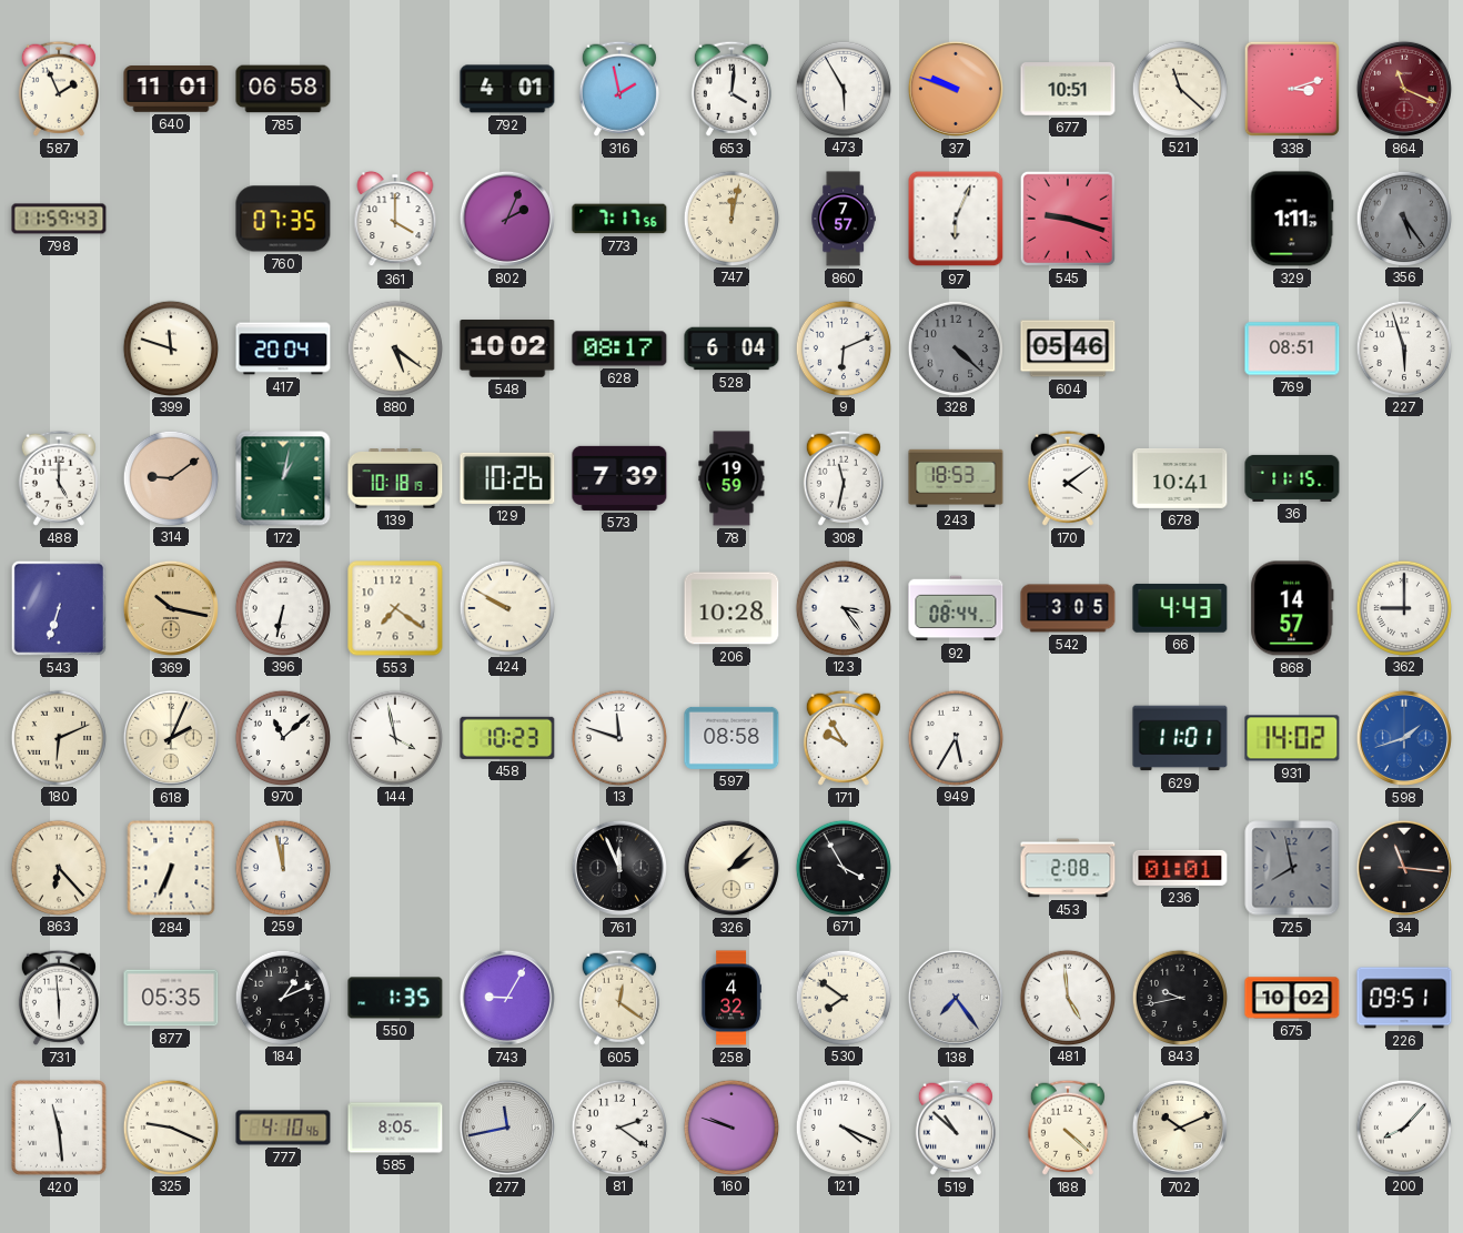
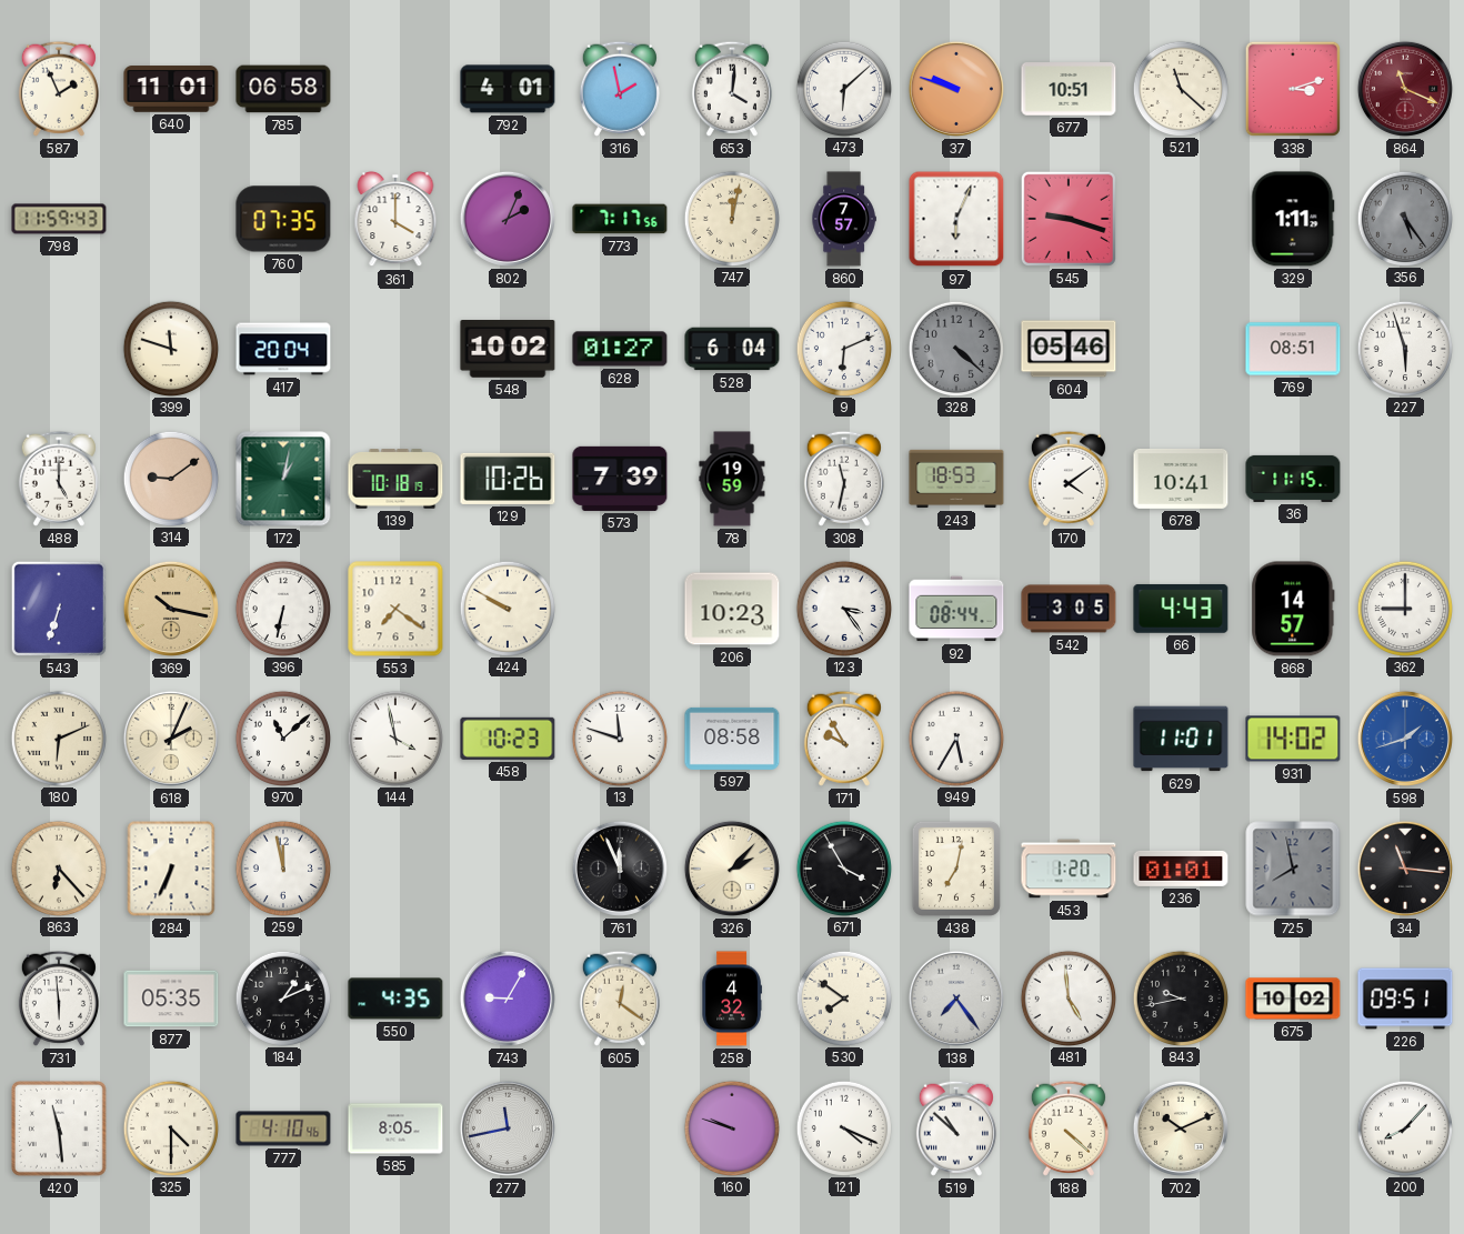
473: 5:55 -> 6:08
880: 5:21 -> none
628: 08:17 -> 01:27
206: 10:28 -> 10:23
438: none -> 7:02
453: 2:08 -> 1:20
550: 1:35 -> 4:35
325: 9:19 -> 4:30
81: 2:21 -> none
